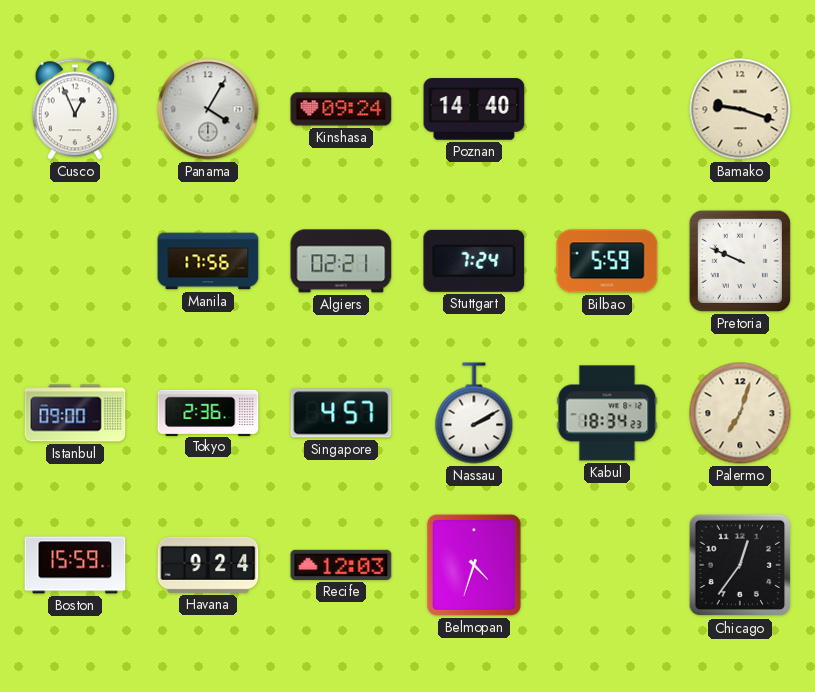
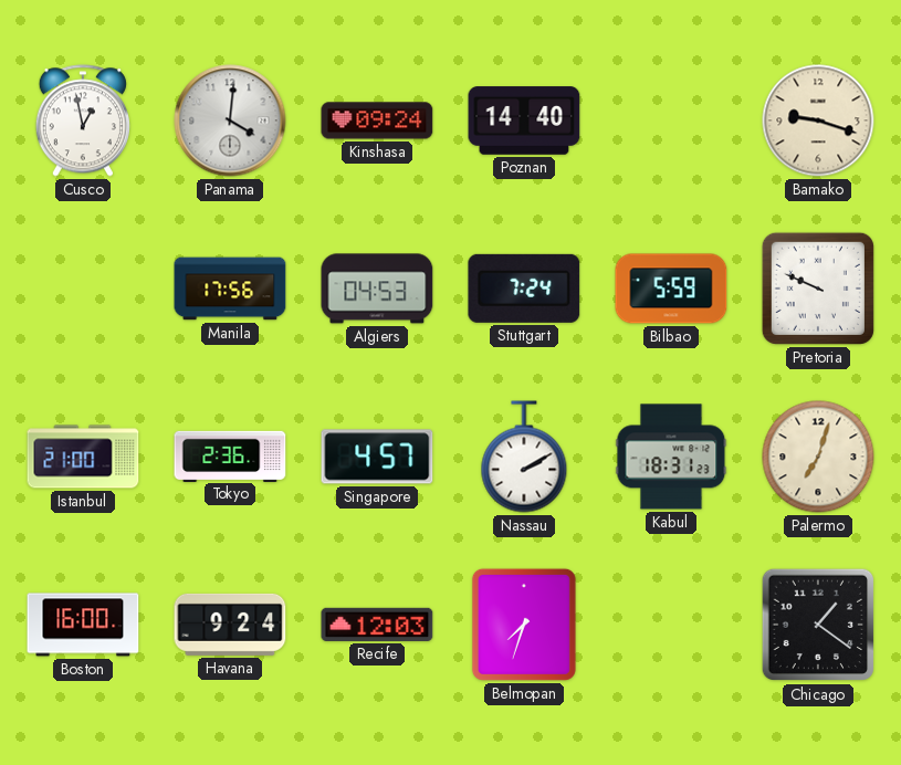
Cusco: 12:56 -> 12:58
Panama: 4:05 -> 4:01
Algiers: 02:21 -> 04:53
Istanbul: 09:00 -> 21:00
Kabul: 18:34 -> 18:31
Boston: 15:59 -> 16:00
Belmopan: 4:33 -> 7:33
Chicago: 12:36 -> 1:21
